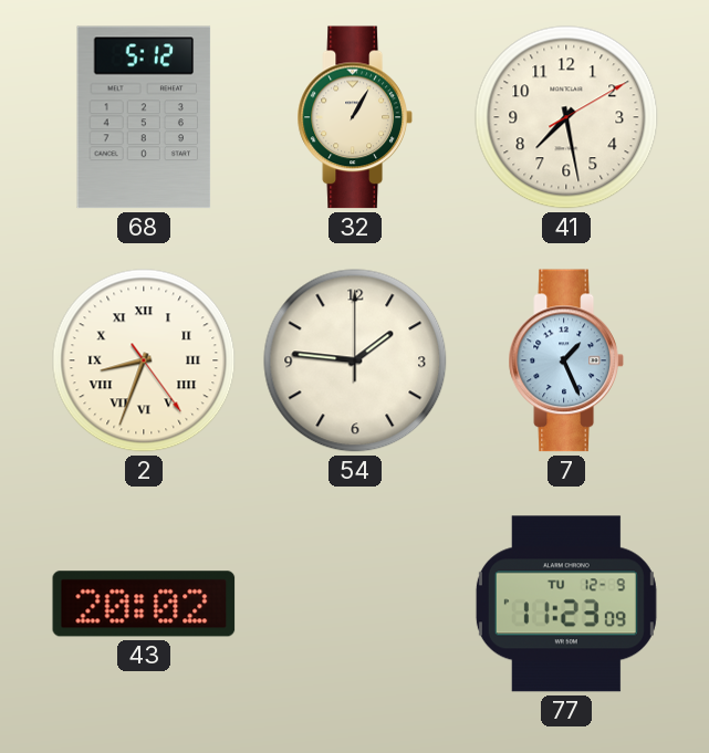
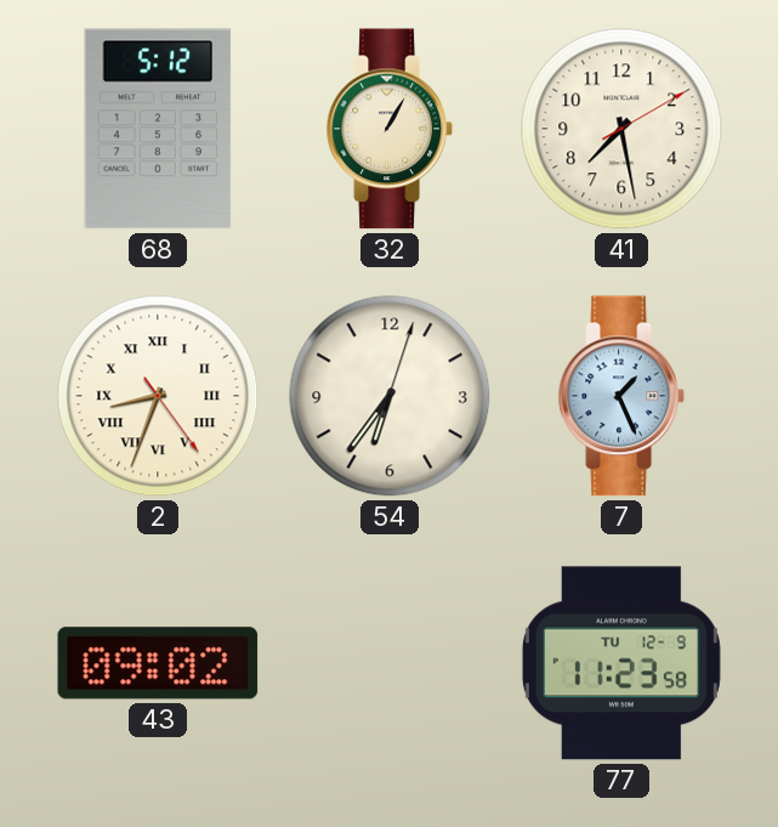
54: 1:46 -> 6:36
43: 20:02 -> 09:02
77: 11:23:09 -> 11:23:58
